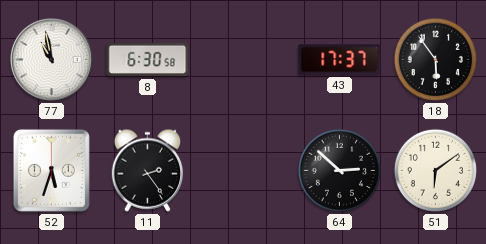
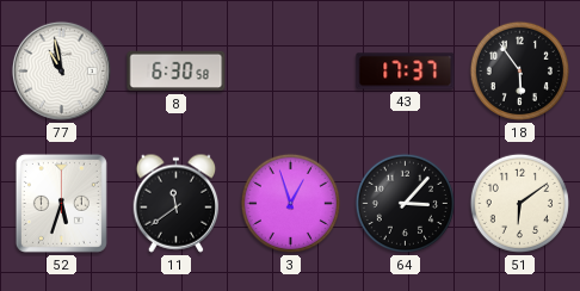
11: 2:24 -> 11:39
3: none -> 12:57
64: 2:52 -> 3:07
